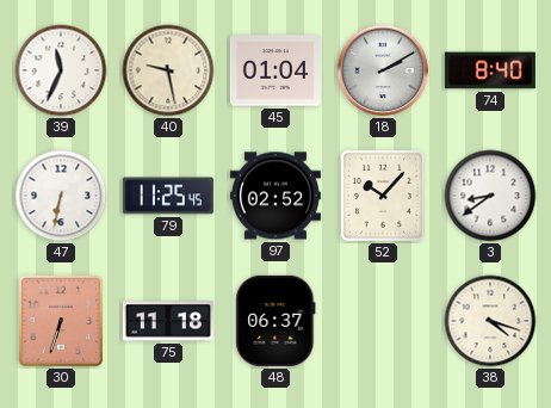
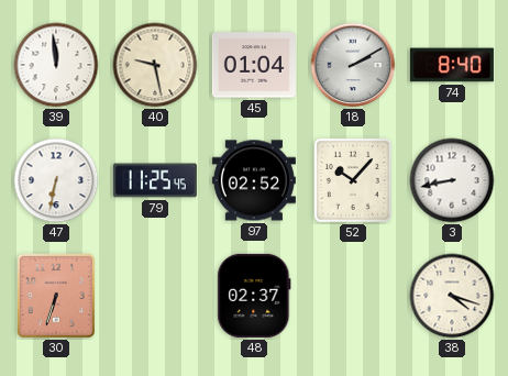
39: 11:34 -> 11:59
3: 8:39 -> 8:43
75: 11:18 -> none
48: 06:37 -> 02:37
